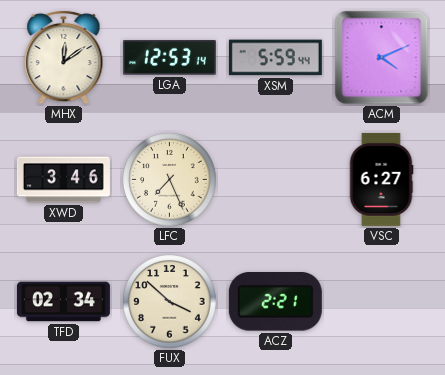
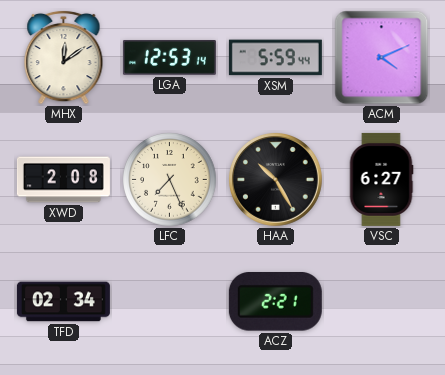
XWD: 3:46 -> 2:08
HAA: none -> 10:25
FUX: 3:52 -> none
